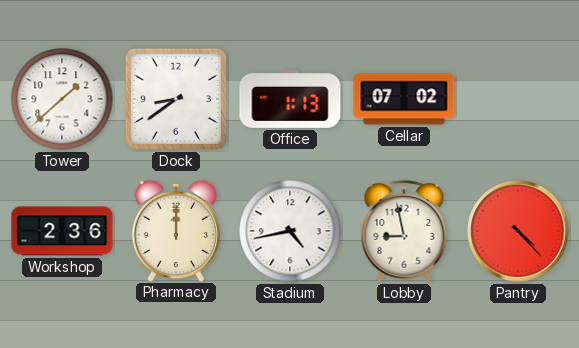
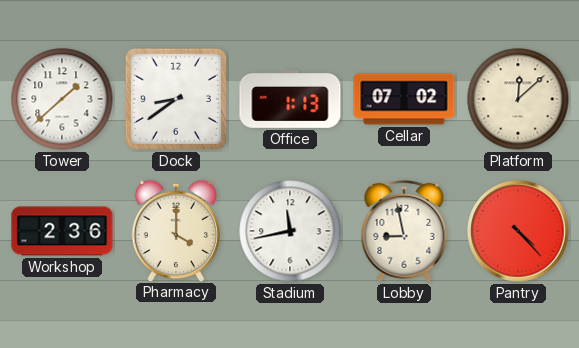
Platform: none -> 12:08
Pharmacy: 12:00 -> 4:00
Stadium: 4:43 -> 11:43
